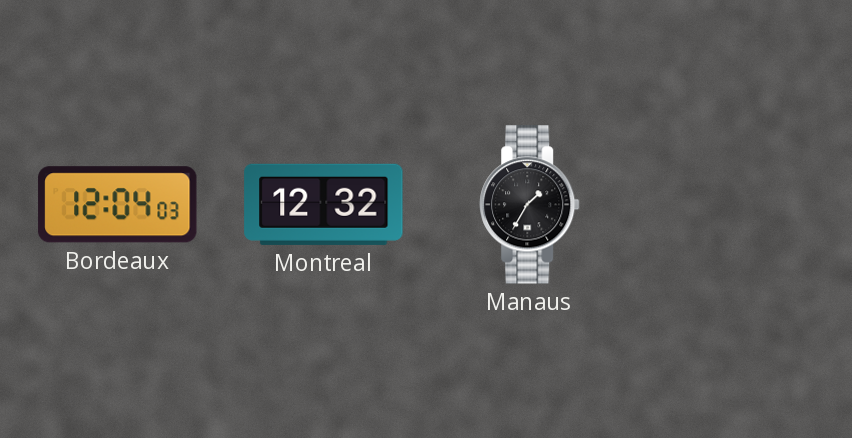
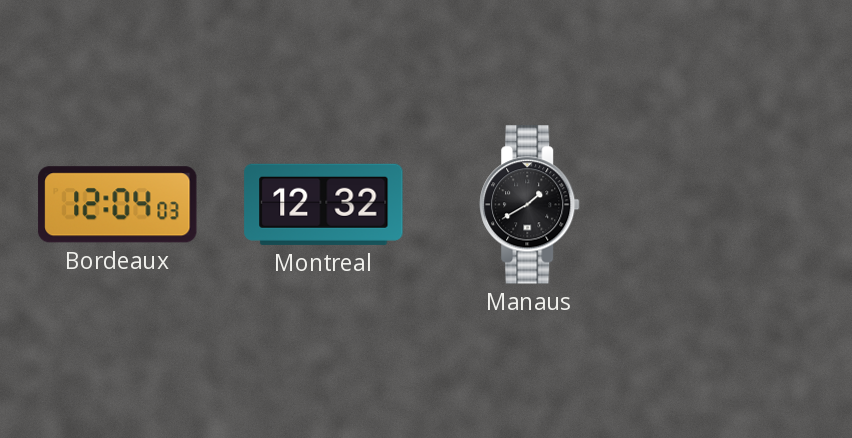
Manaus: 1:35 -> 1:40
